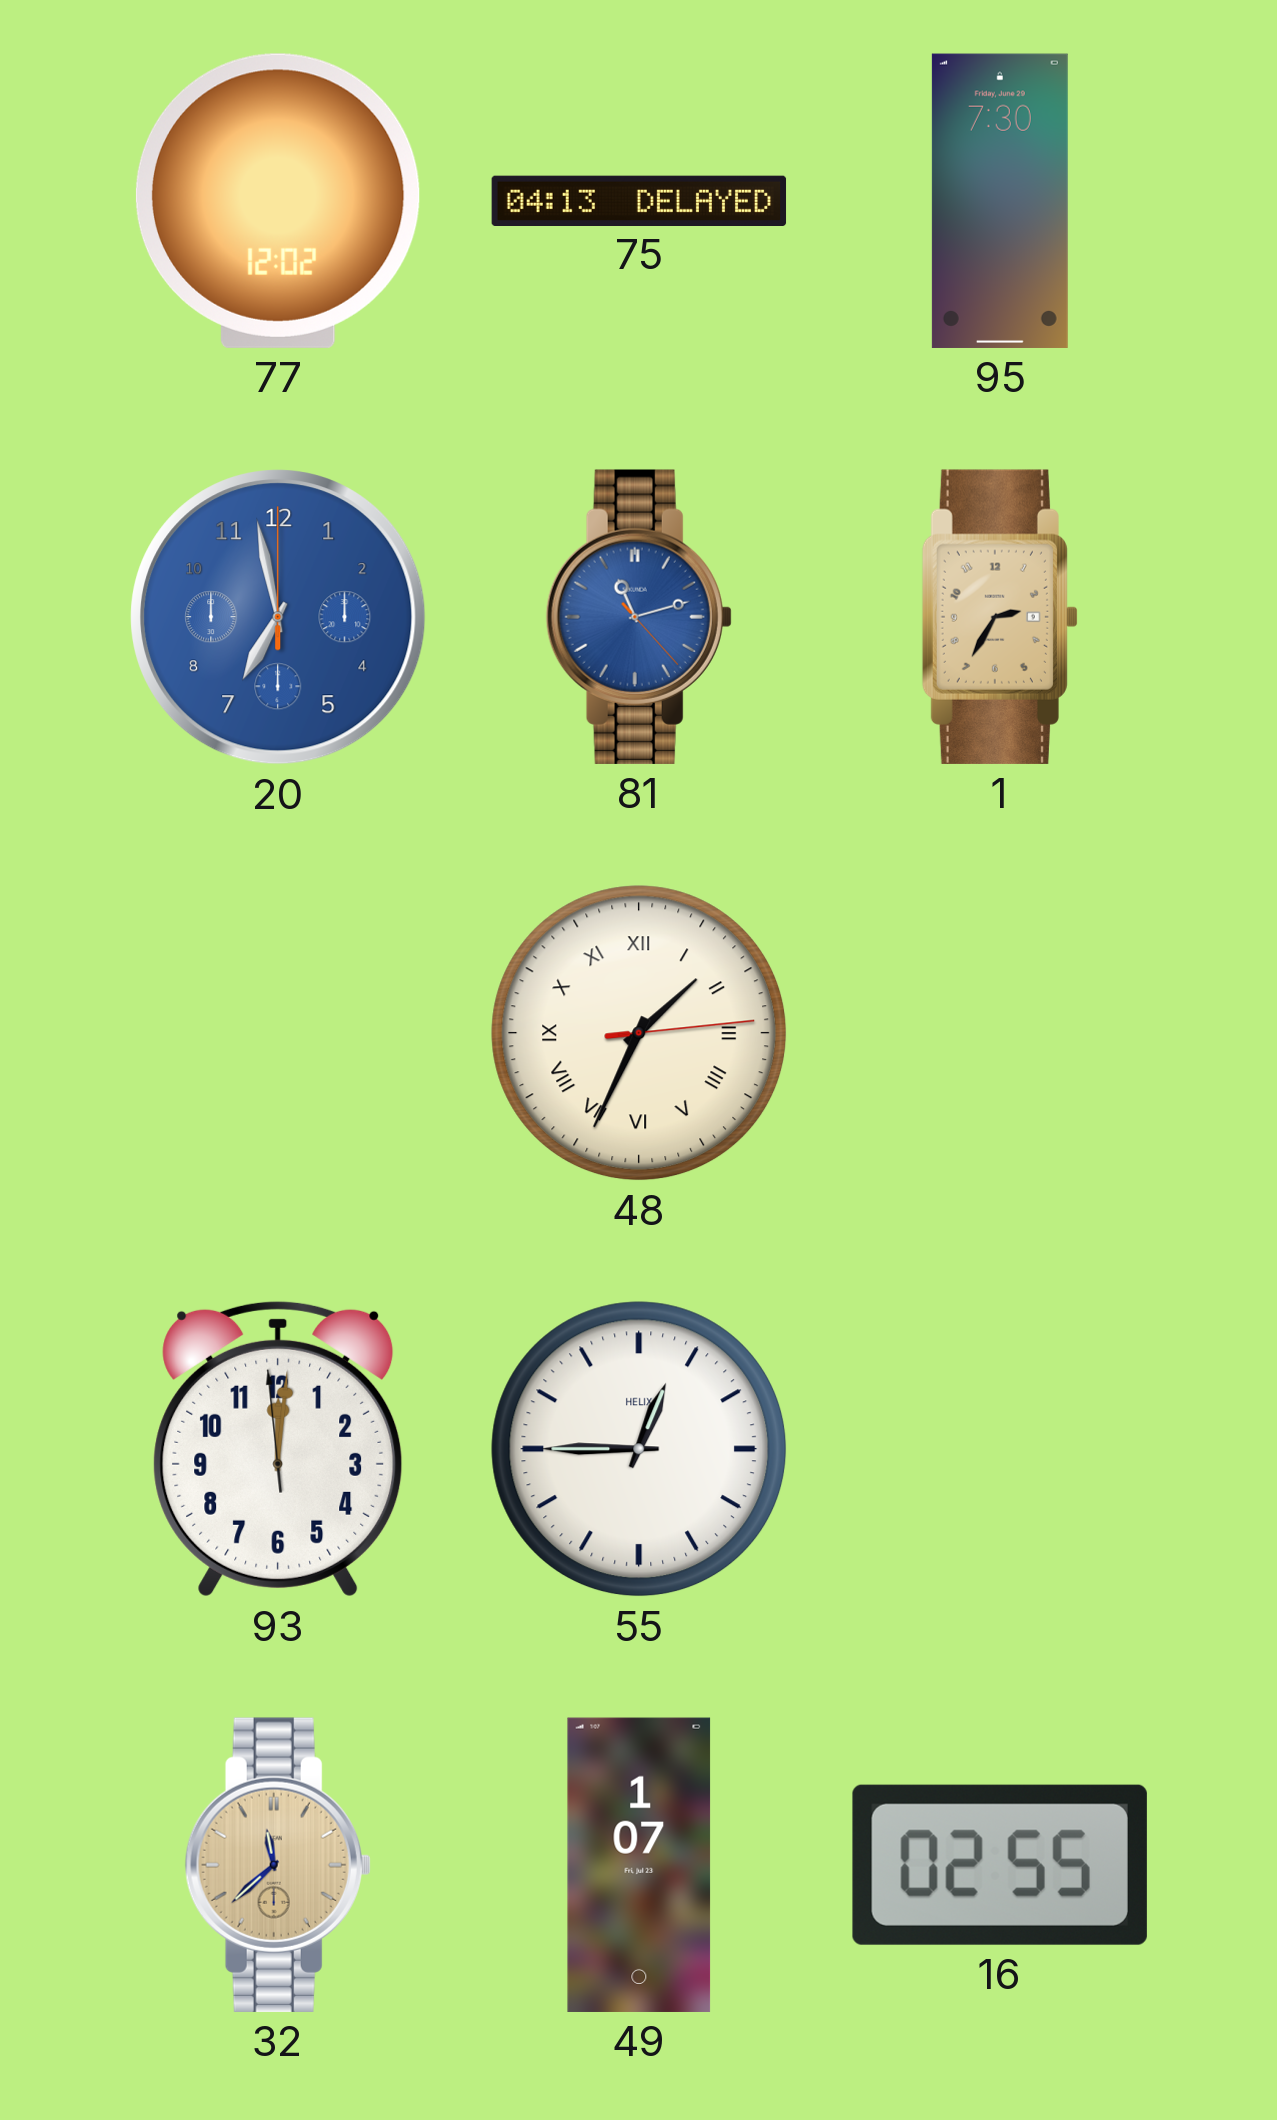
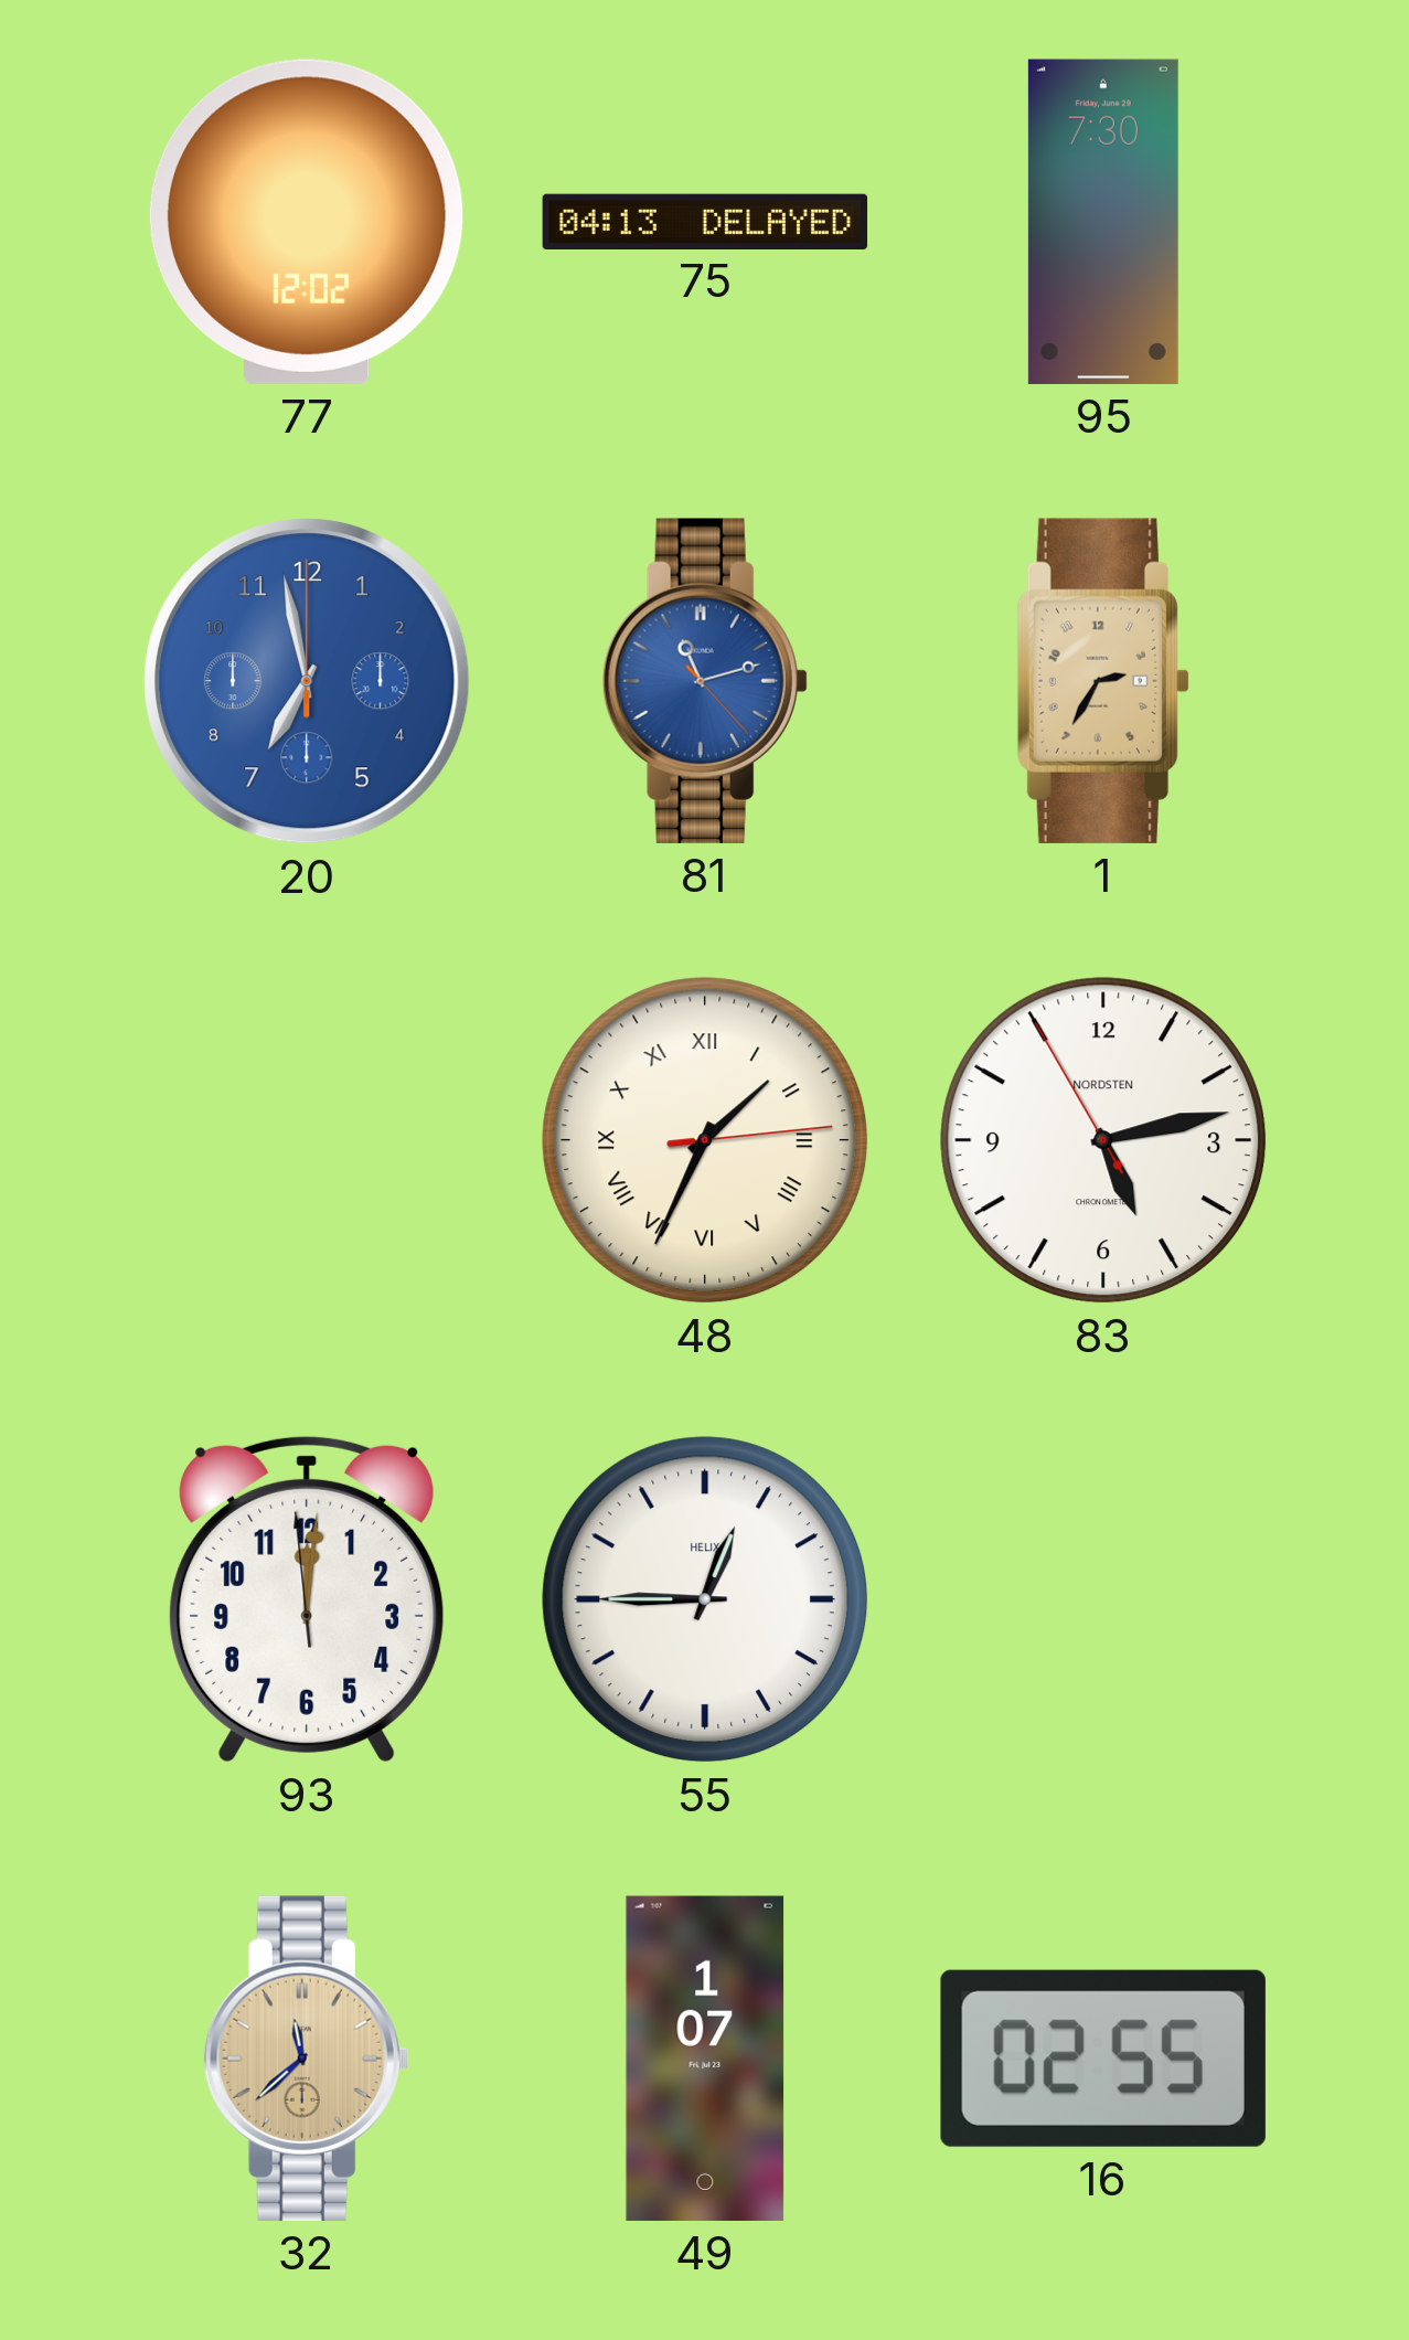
83: none -> 5:12
